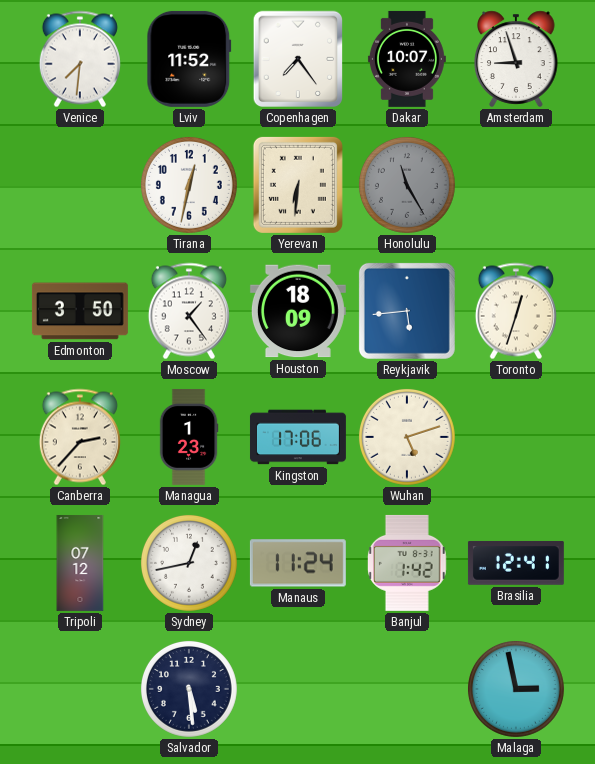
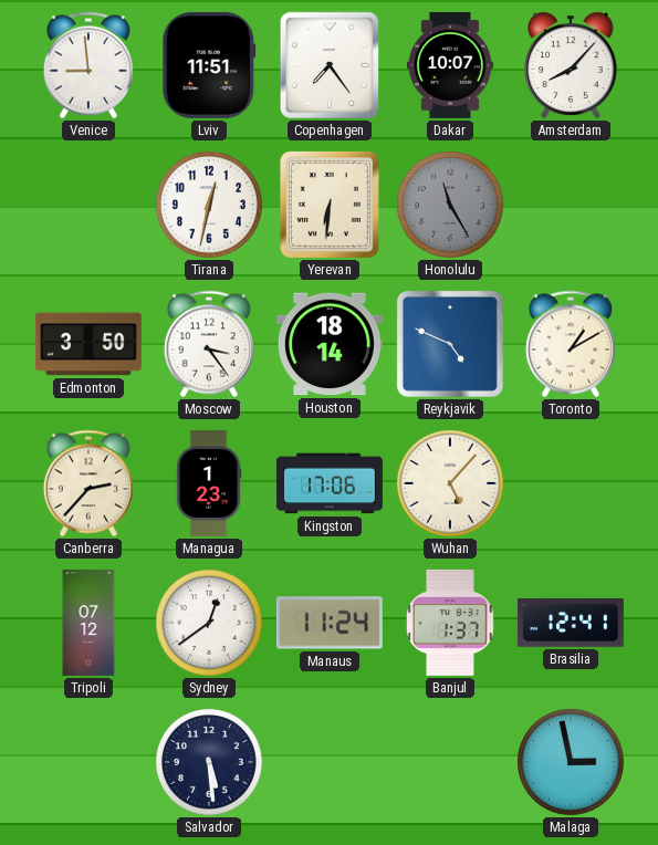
Venice: 7:31 -> 8:59
Lviv: 11:52 -> 11:51
Amsterdam: 8:57 -> 8:07
Moscow: 1:24 -> 3:24
Houston: 18:09 -> 18:14
Reykjavik: 5:44 -> 4:49
Toronto: 12:33 -> 1:10
Wuhan: 5:12 -> 5:07
Sydney: 12:43 -> 12:39
Banjul: 1:42 -> 1:37
